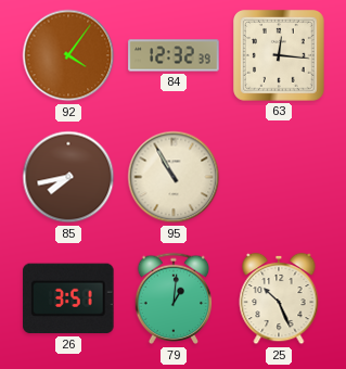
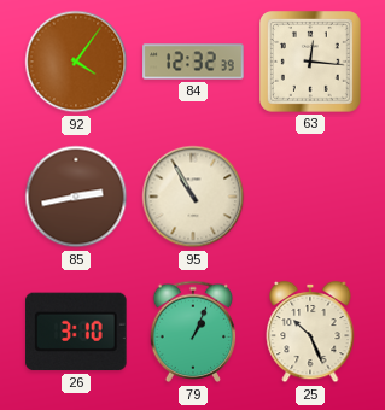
85: 7:43 -> 2:43
26: 3:51 -> 3:10
79: 1:01 -> 1:04
